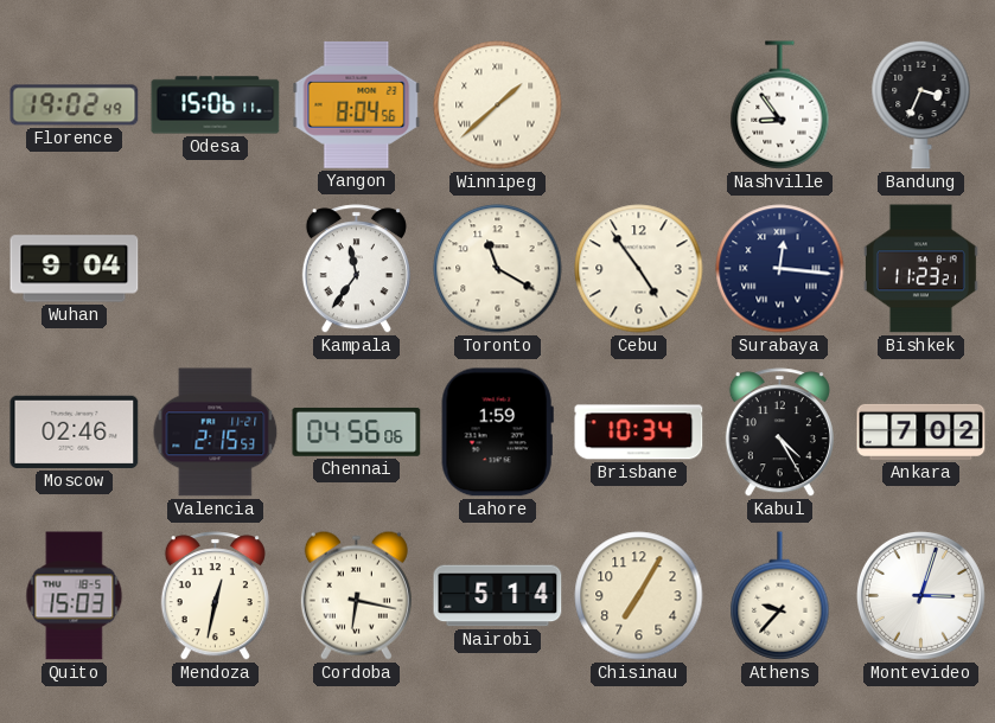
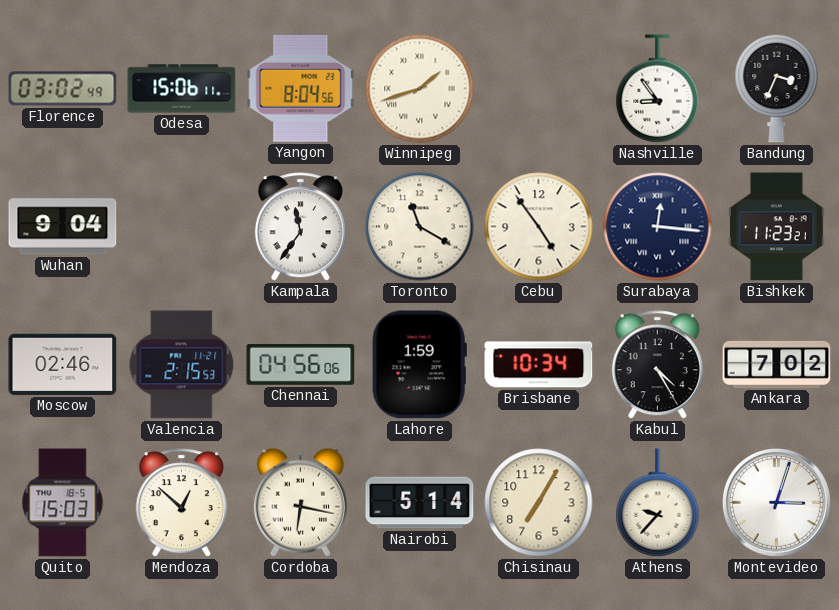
Florence: 19:02 -> 03:02
Winnipeg: 1:38 -> 1:42
Mendoza: 12:32 -> 12:52
